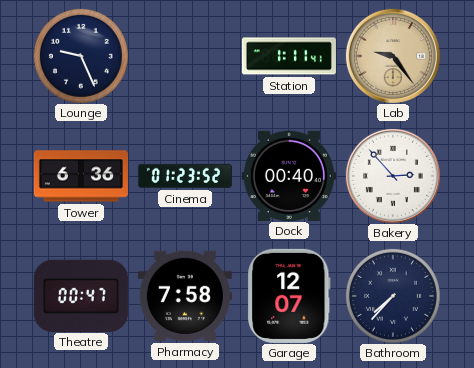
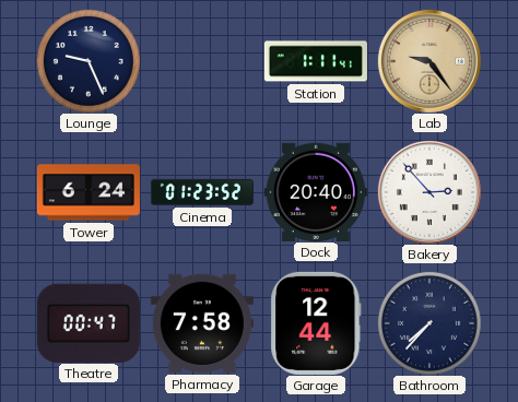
Tower: 6:36 -> 6:24
Dock: 00:40 -> 20:40
Garage: 12:07 -> 12:44
